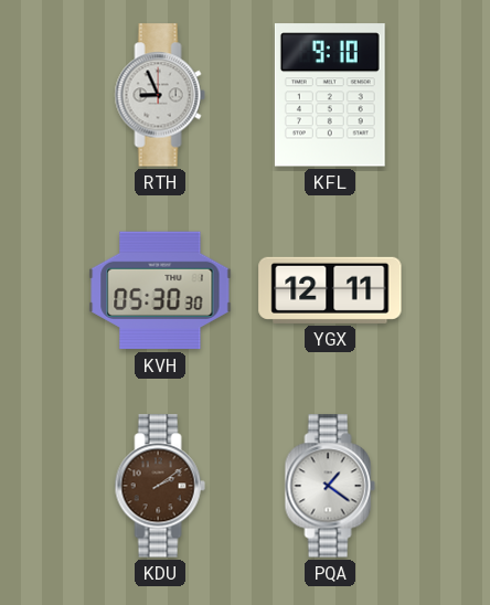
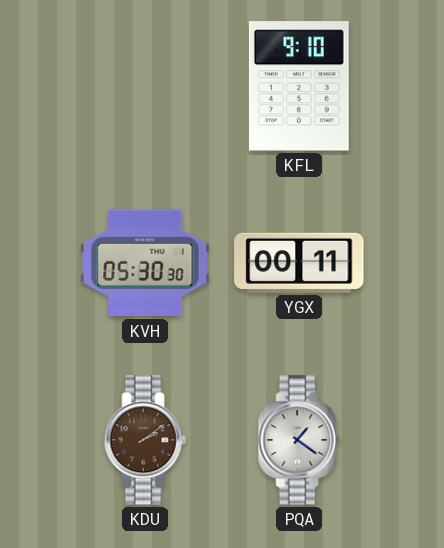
RTH: 8:56 -> none
YGX: 12:11 -> 00:11
